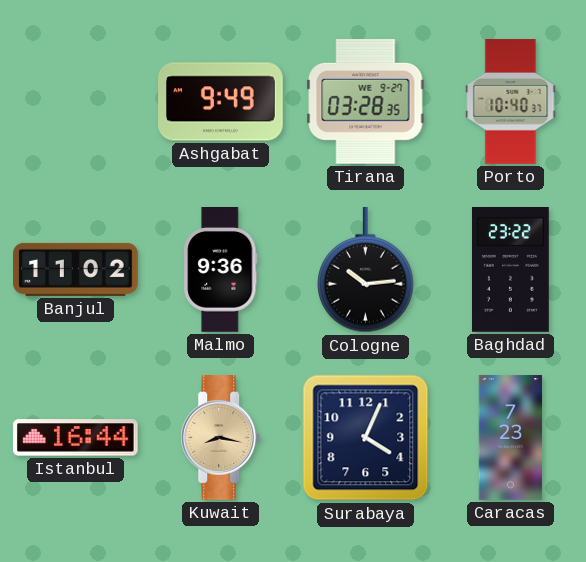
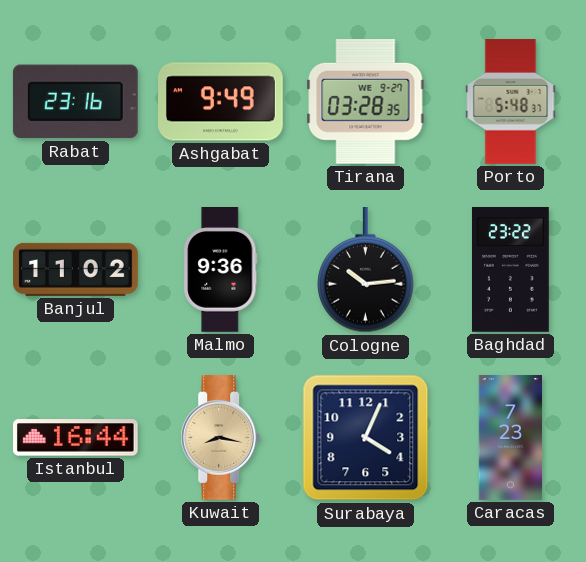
Rabat: none -> 23:16
Porto: 10:40 -> 5:48
